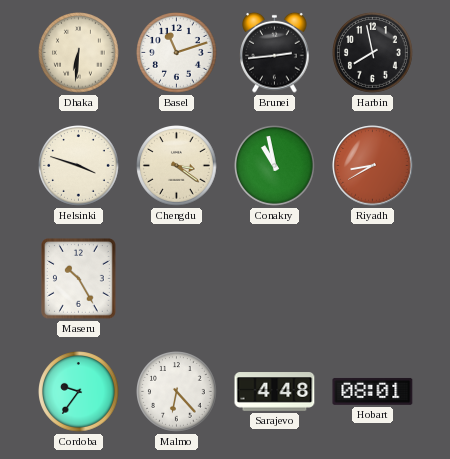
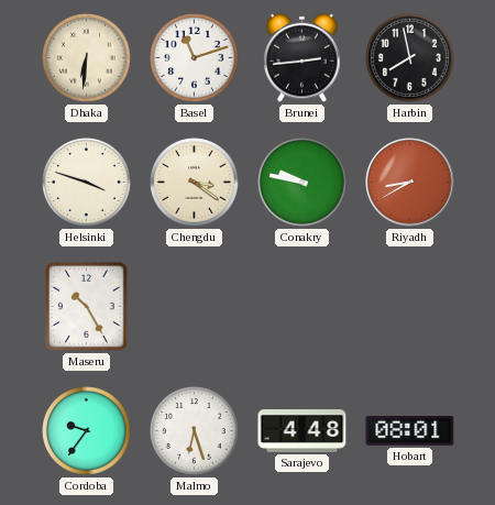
Conakry: 10:58 -> 9:47
Malmo: 6:23 -> 6:27
